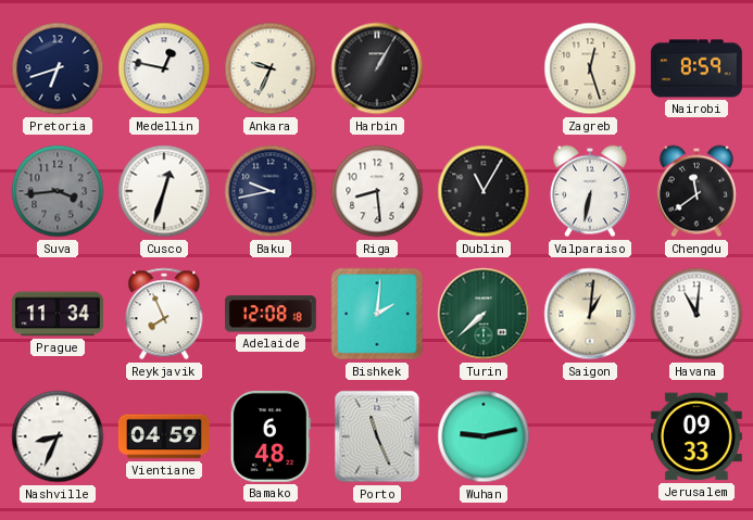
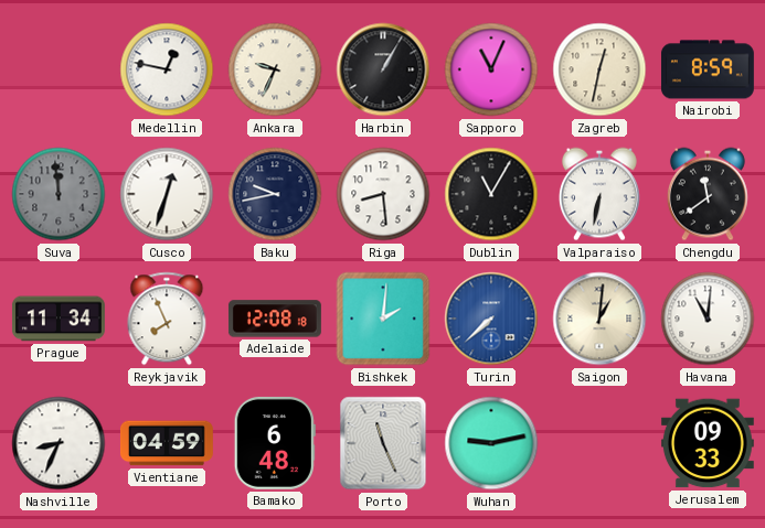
Pretoria: 6:42 -> none
Sapporo: none -> 11:04
Zagreb: 12:27 -> 12:32
Suva: 3:44 -> 11:59
Turin dial: green -> blue
